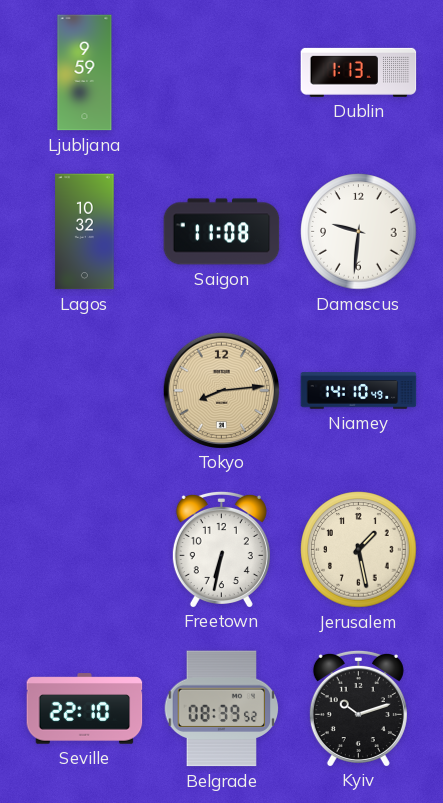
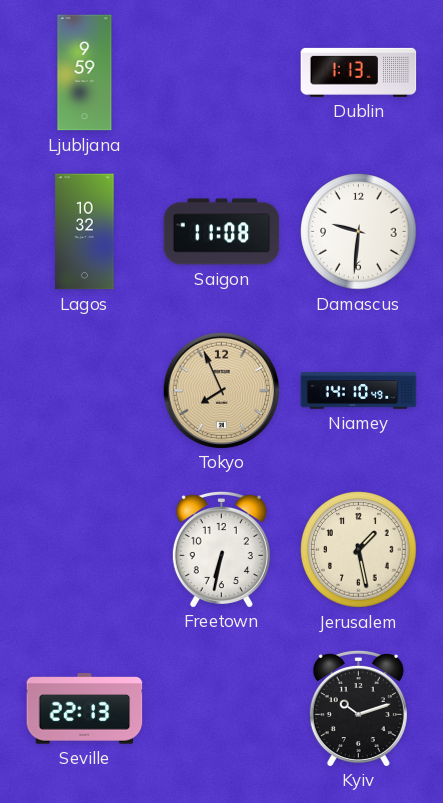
Tokyo: 8:14 -> 7:56
Seville: 22:10 -> 22:13
Belgrade: 08:39 -> none
